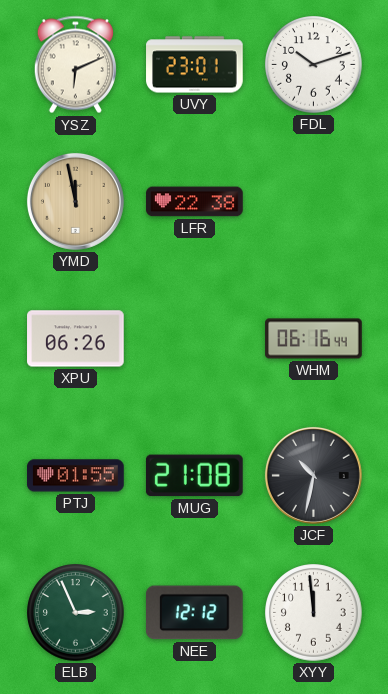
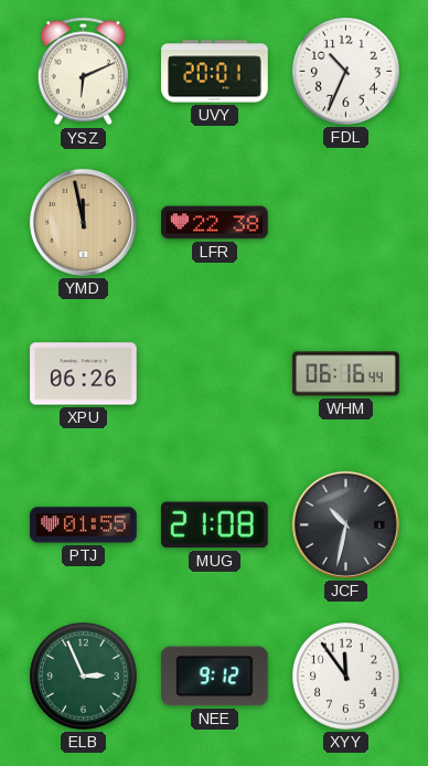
UVY: 23:01 -> 20:01
FDL: 10:12 -> 10:34
NEE: 12:12 -> 9:12
XYY: 11:59 -> 11:54
